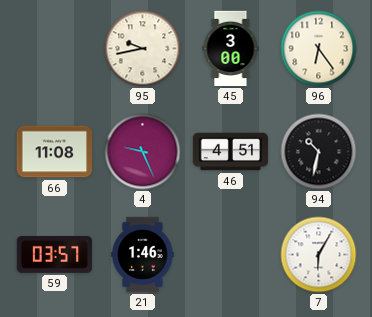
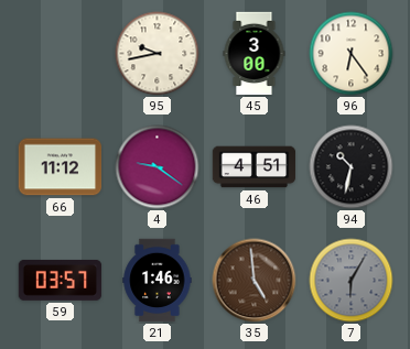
66: 11:08 -> 11:12
4: 9:26 -> 9:21
35: none -> 4:59
7 dial: white -> grey
